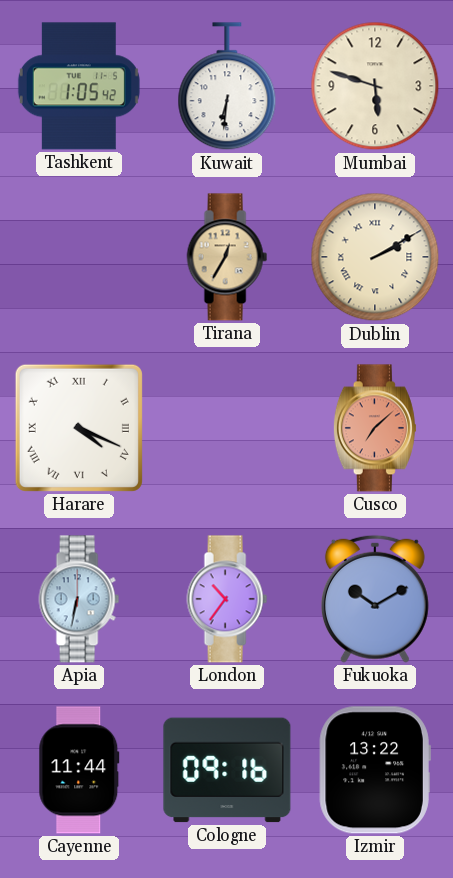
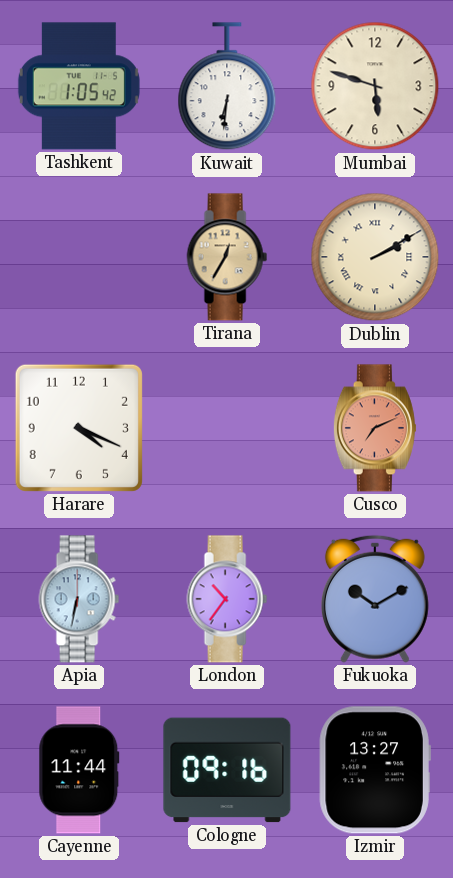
Harare numerals: Roman -> Arabic
Cusco: 7:08 -> 7:11
Izmir: 13:22 -> 13:27
